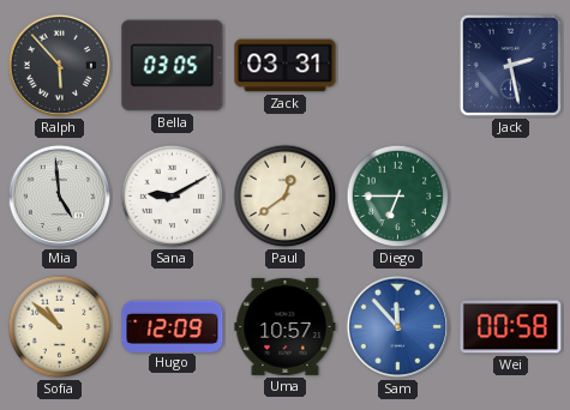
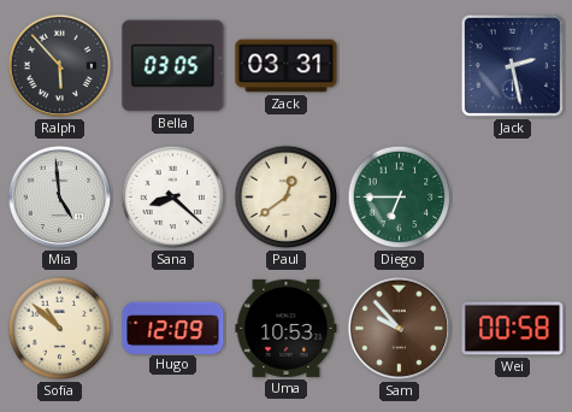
Sana: 9:10 -> 8:22
Uma: 10:57 -> 10:53
Sam: 11:53 -> 9:53
Sam dial: blue -> brown
